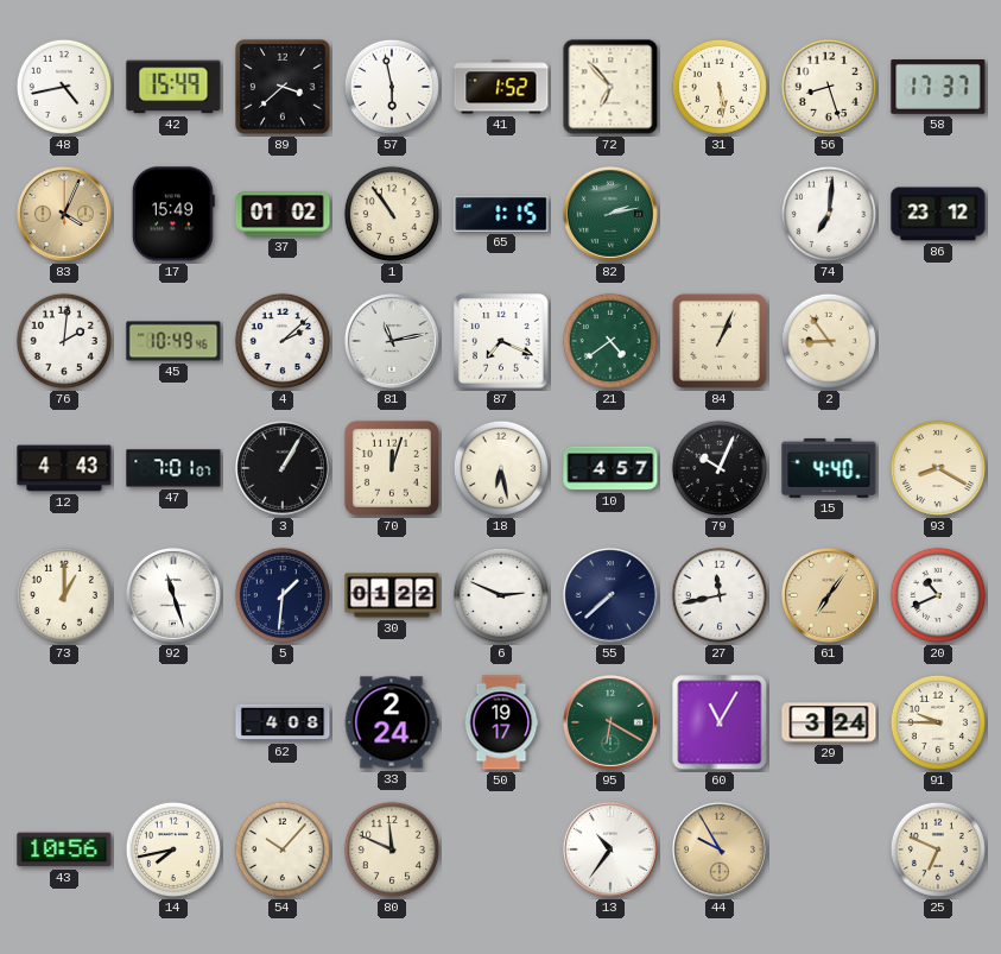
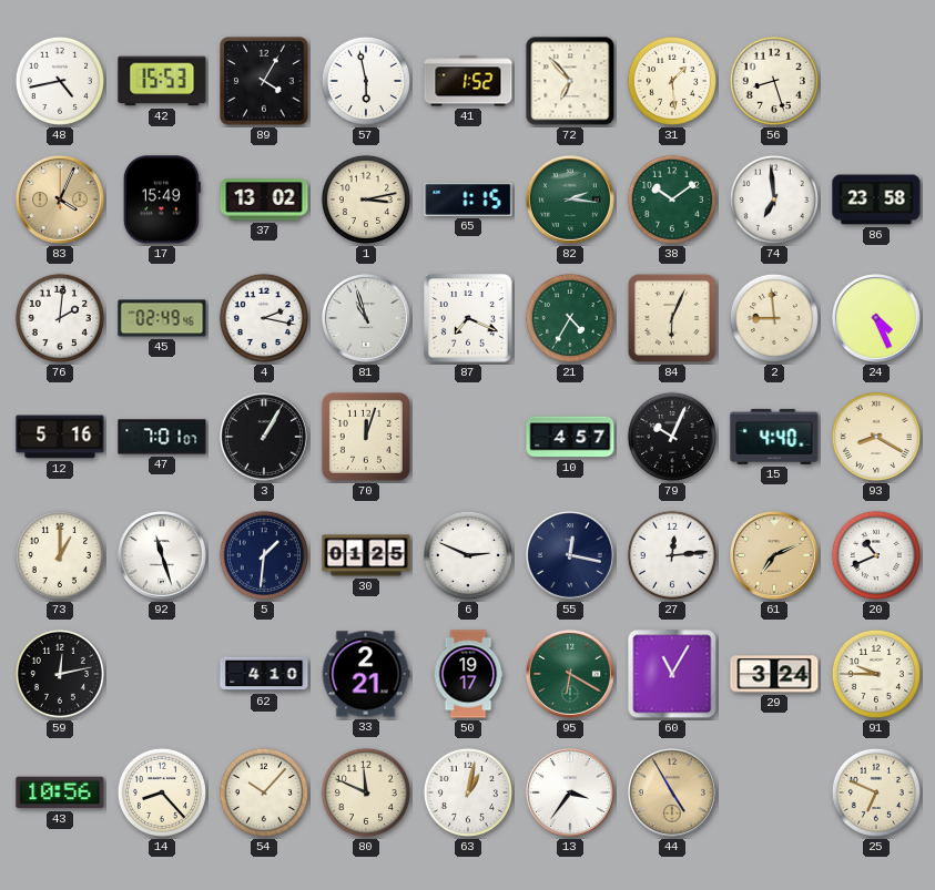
42: 15:49 -> 15:53
89: 3:38 -> 4:05
31: 5:29 -> 1:29
58: 17:37 -> none
37: 01:02 -> 13:02
1: 10:54 -> 3:13
82: 2:13 -> 2:16
38: none -> 10:09
74: 7:01 -> 6:59
86: 23:12 -> 23:58
45: 10:49 -> 02:49
4: 2:08 -> 2:17
81: 11:13 -> 10:57
21: 4:39 -> 4:35
84: 1:04 -> 6:04
2: 8:54 -> 8:59
24: none -> 4:26
12: 4:43 -> 5:16
18: 6:28 -> none
30: 01:22 -> 01:25
55: 7:38 -> 12:17
27: 11:43 -> 12:14
61: 7:06 -> 7:11
59: none -> 12:13
62: 4:08 -> 4:10
33: 2:24 -> 2:21
14: 7:43 -> 8:23
63: none -> 1:02
13: 10:36 -> 3:36
44: 9:55 -> 4:55
